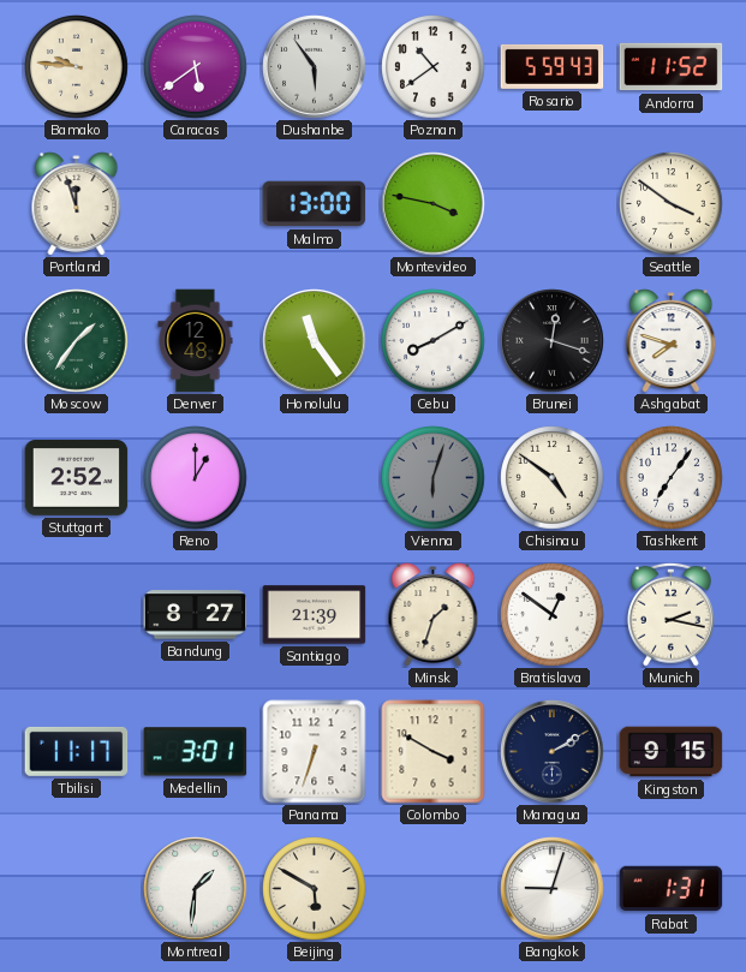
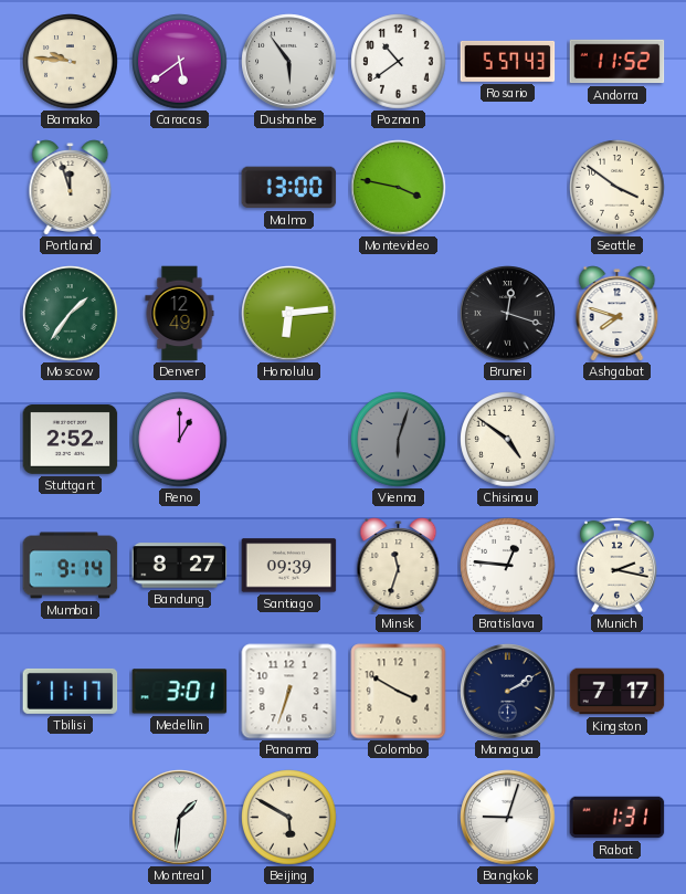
Rosario: 5:59 -> 5:57
Denver: 12:48 -> 12:49
Honolulu: 11:24 -> 6:14
Cebu: 8:10 -> none
Tashkent: 7:06 -> none
Mumbai: none -> 9:14
Santiago: 21:39 -> 09:39
Minsk: 1:33 -> 11:33
Bratislava: 12:51 -> 12:46
Kingston: 9:15 -> 7:17
